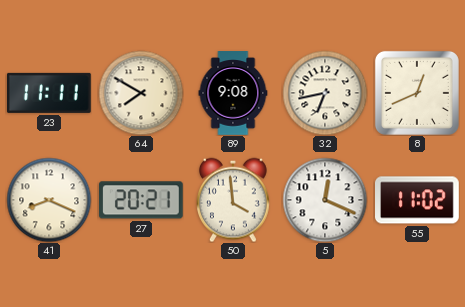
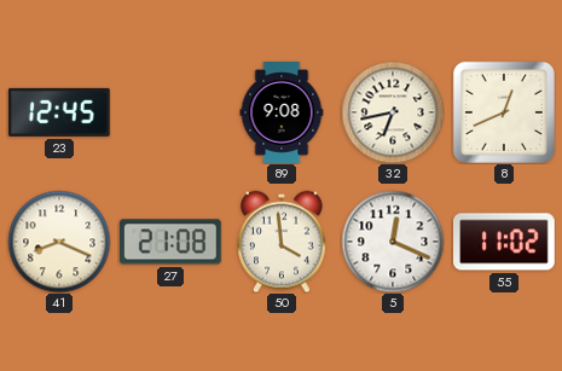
23: 11:11 -> 12:45
64: 7:50 -> none
27: 20:21 -> 21:08
